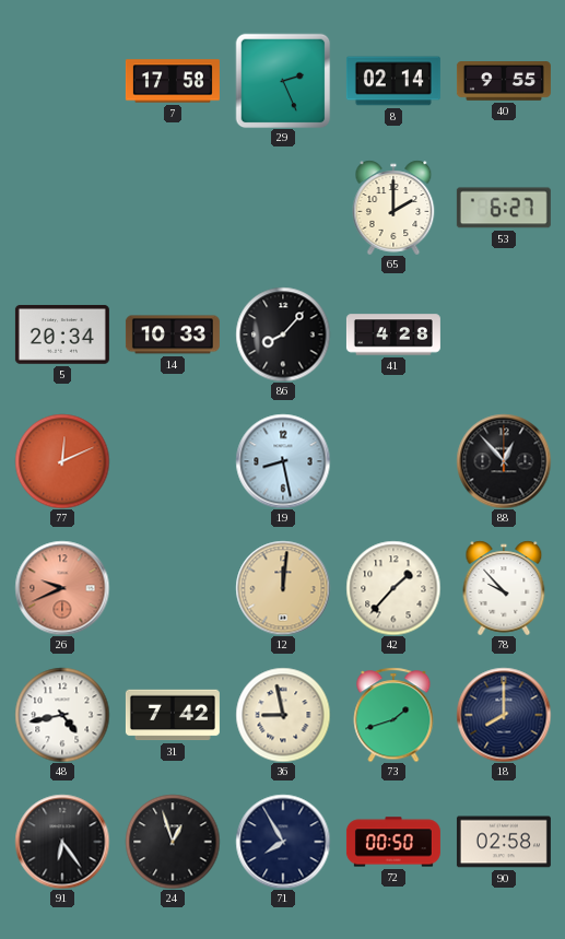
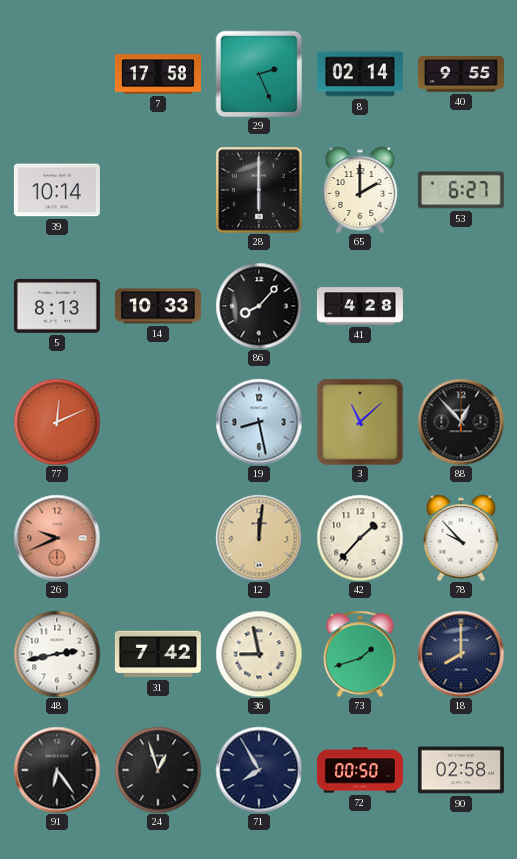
39: none -> 10:14
28: none -> 6:00
5: 20:34 -> 8:13
3: none -> 11:08
48: 4:43 -> 2:43
